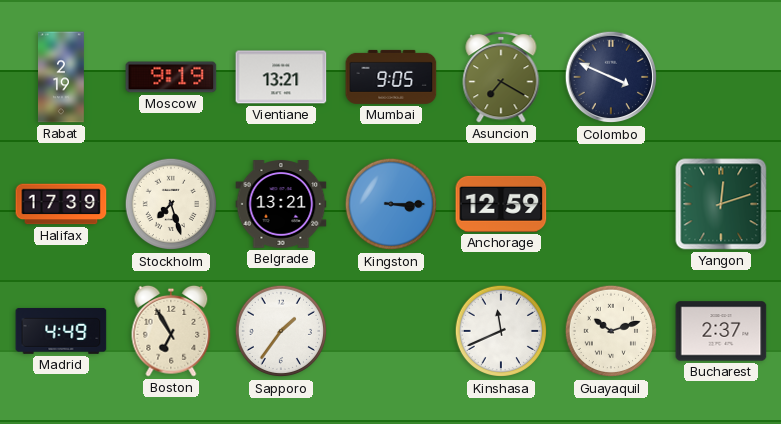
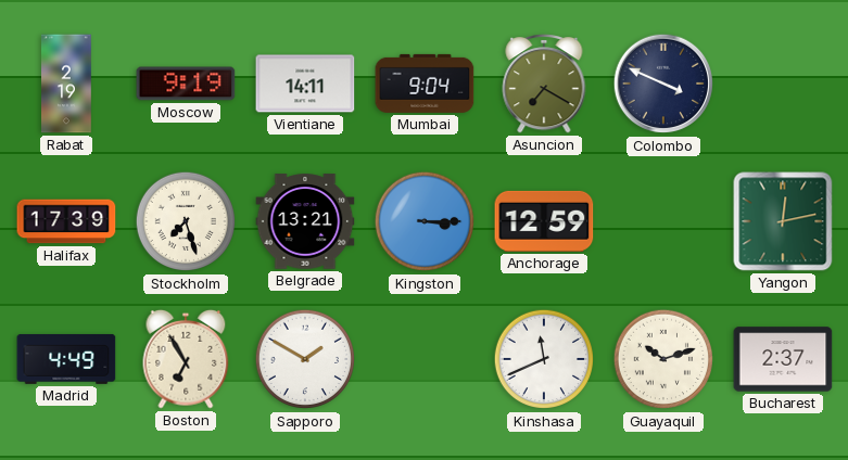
Vientiane: 13:21 -> 14:11
Mumbai: 9:05 -> 9:04
Yangon: 12:12 -> 12:13
Sapporo: 1:36 -> 1:50
